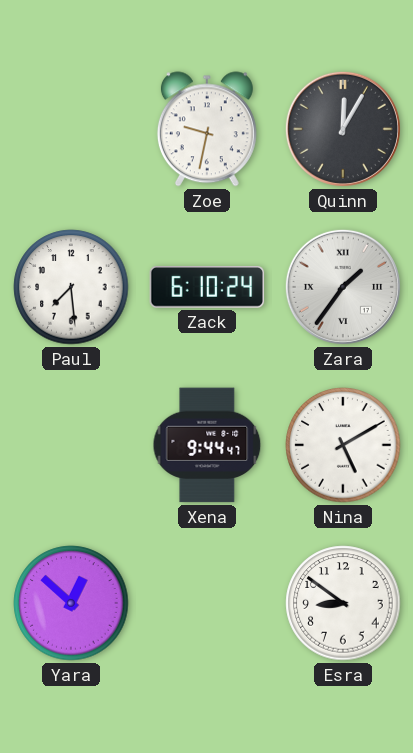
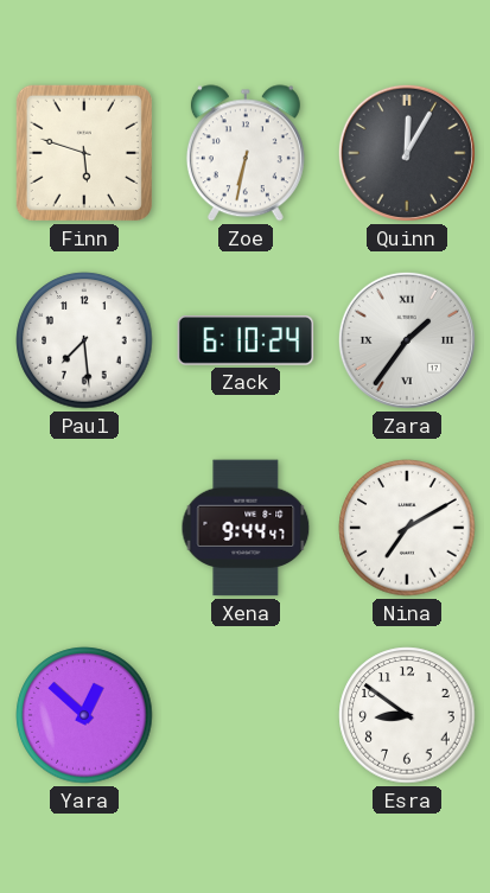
Finn: none -> 5:48
Zoe: 9:32 -> 6:32
Nina: 5:10 -> 7:10
